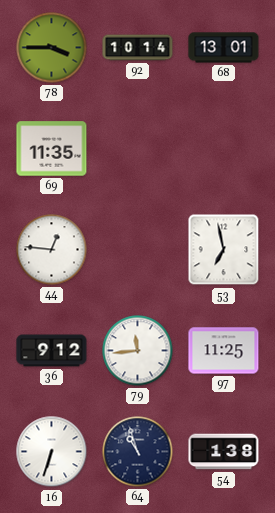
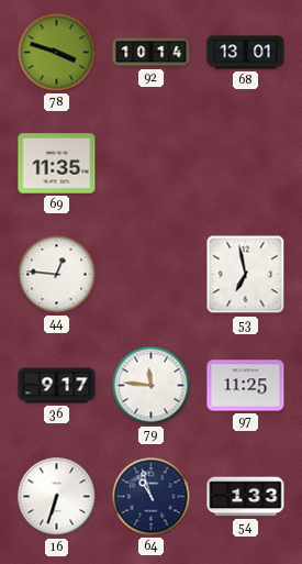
78: 3:45 -> 3:48
36: 9:12 -> 9:17
79: 11:44 -> 11:46
54: 1:38 -> 1:33
